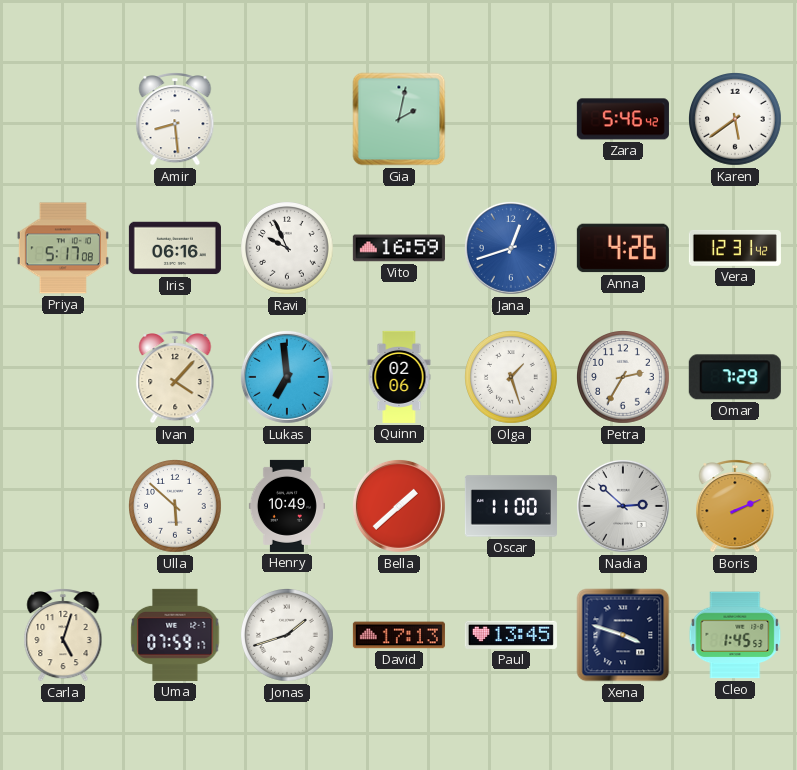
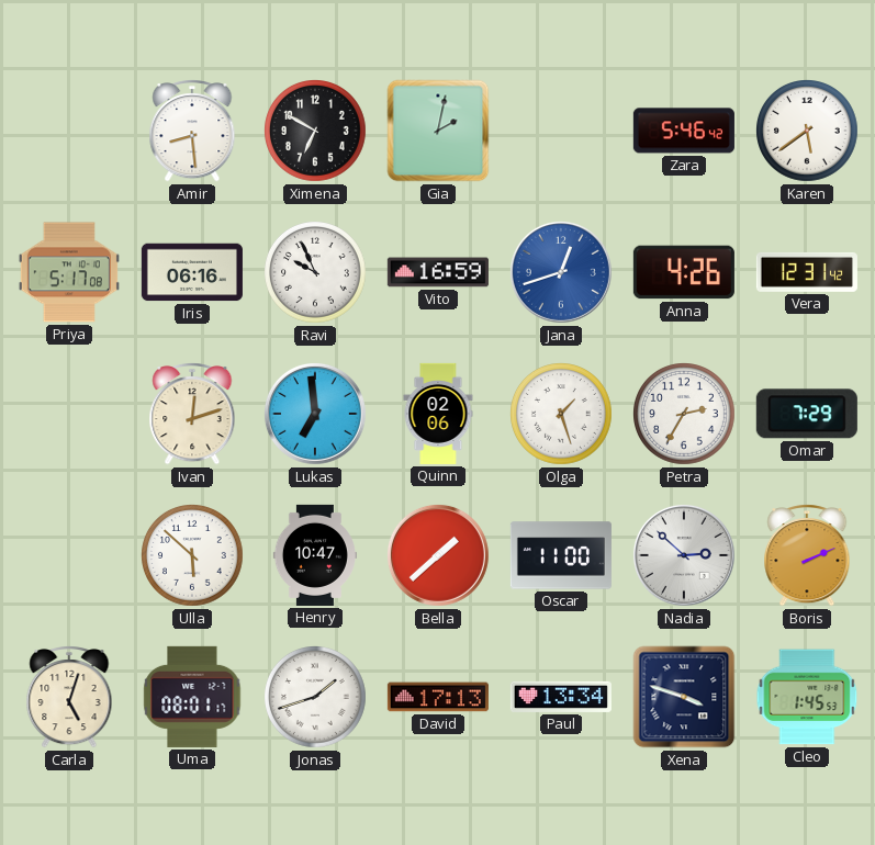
Ximena: none -> 6:50
Ivan: 4:07 -> 12:12
Henry: 10:49 -> 10:47
Uma: 07:59 -> 08:01
Paul: 13:45 -> 13:34
